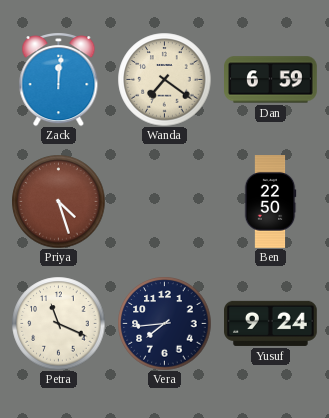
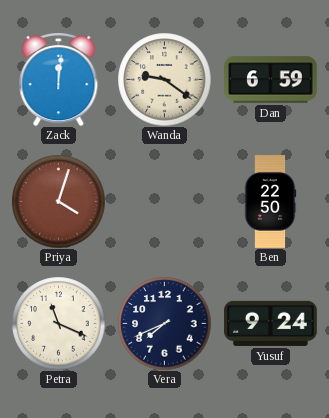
Wanda: 7:21 -> 9:21
Priya: 4:27 -> 4:03
Vera: 7:44 -> 7:41
